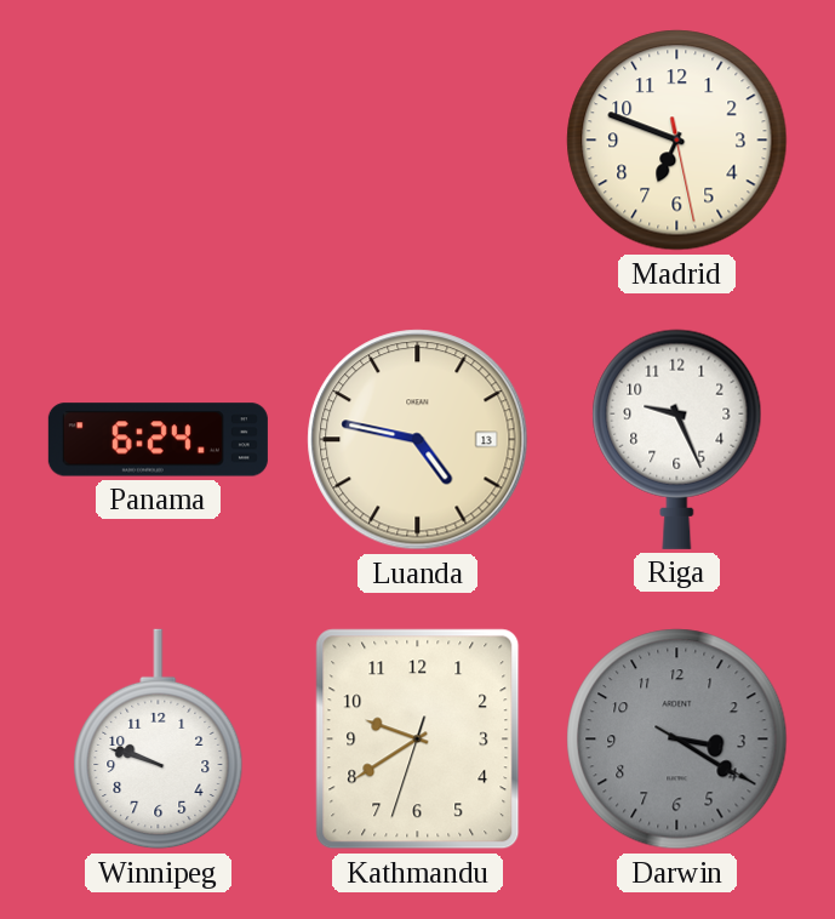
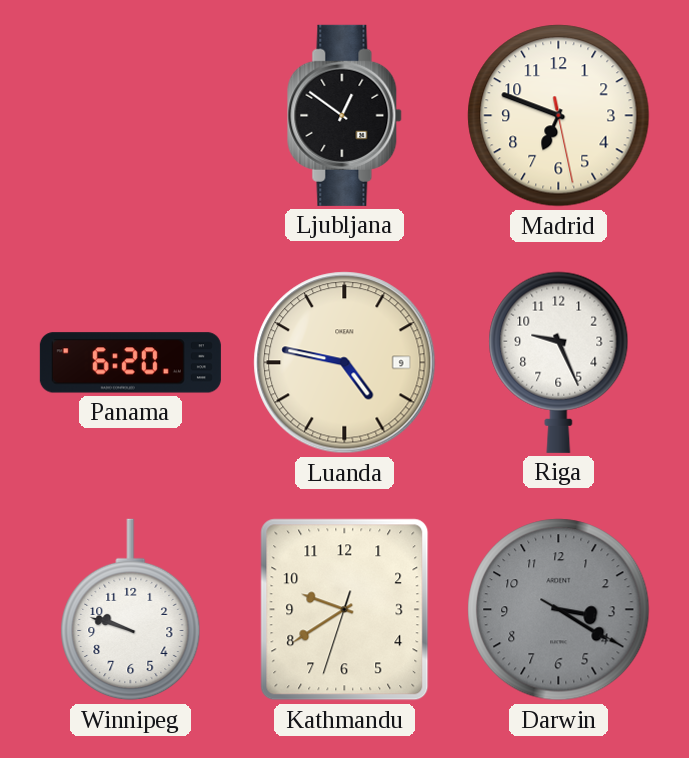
Ljubljana: none -> 12:51
Panama: 6:24 -> 6:20
Luanda date: 13 -> 9
